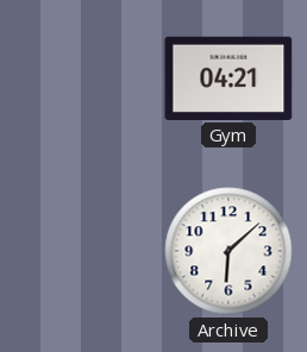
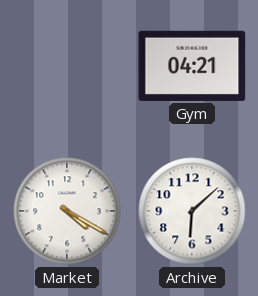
Market: none -> 4:20
